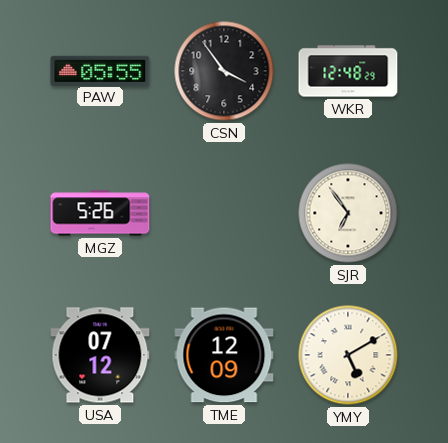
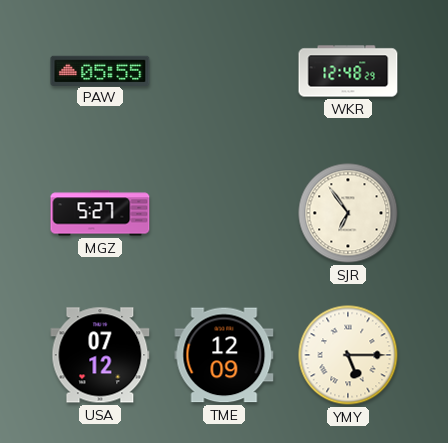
CSN: 3:54 -> none
MGZ: 5:26 -> 5:27
YMY: 5:10 -> 5:15
